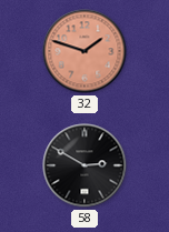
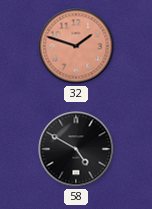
58: 2:50 -> 4:50
